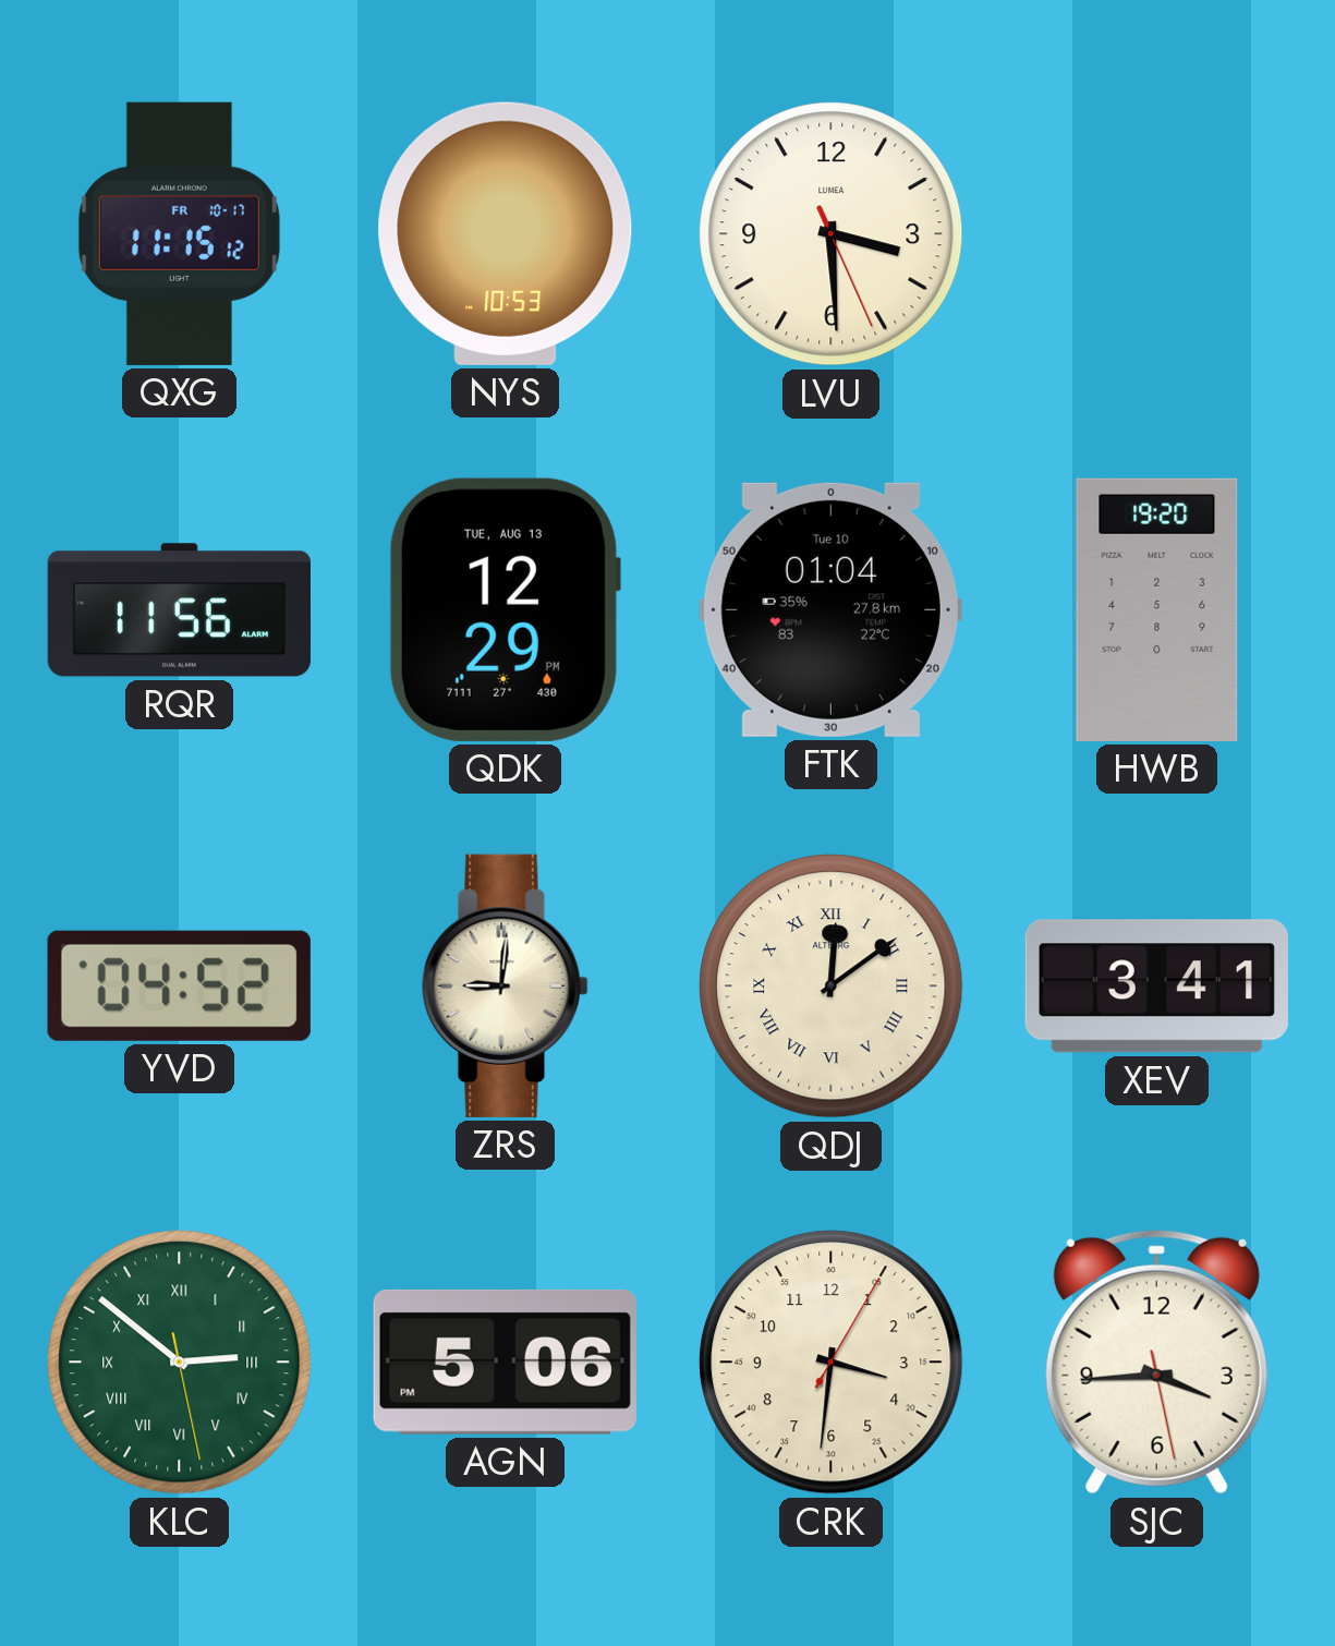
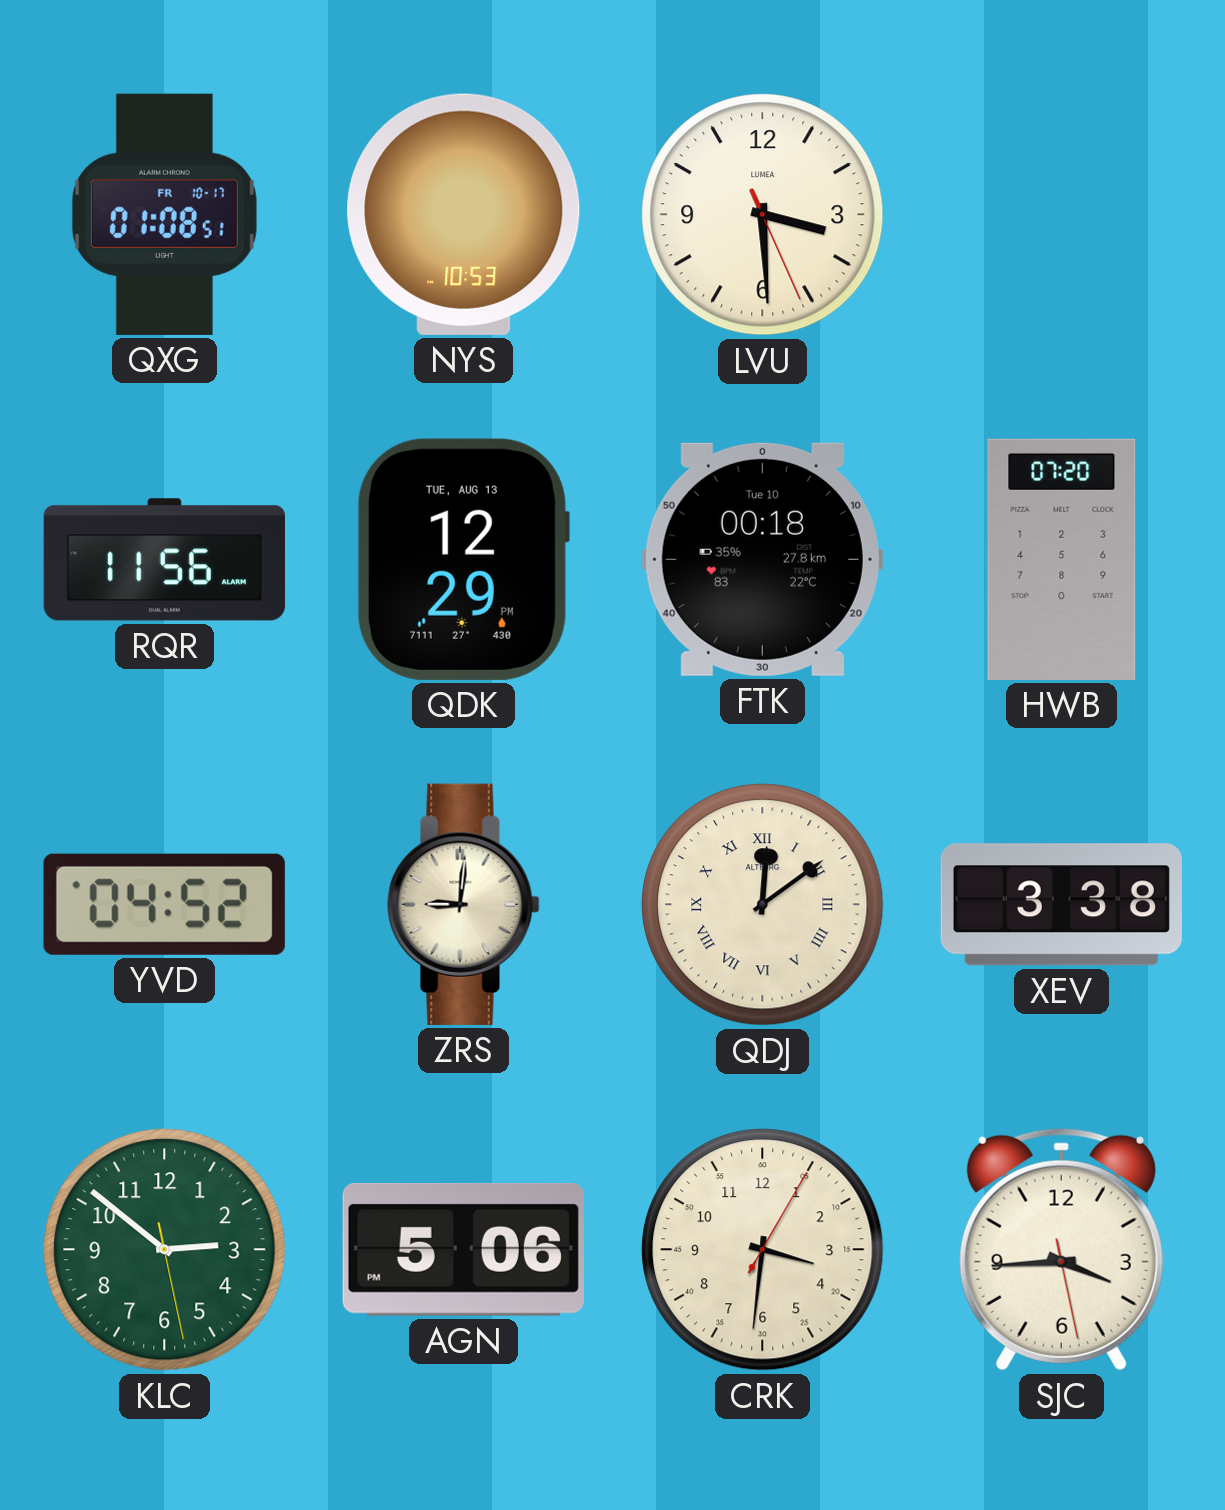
QXG: 11:15 -> 01:08
FTK: 01:04 -> 00:18
HWB: 19:20 -> 07:20
XEV: 3:41 -> 3:38
KLC numerals: Roman -> Arabic
